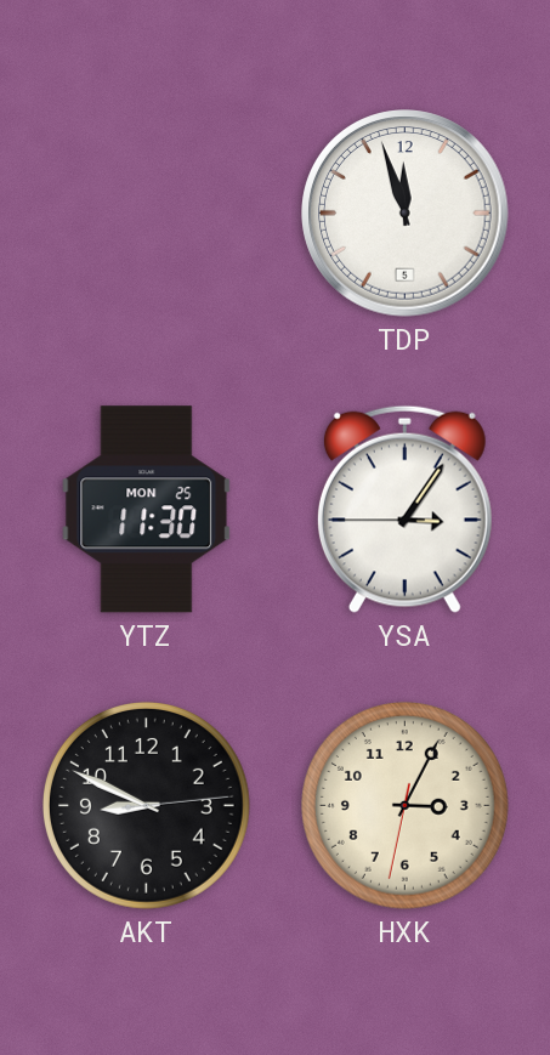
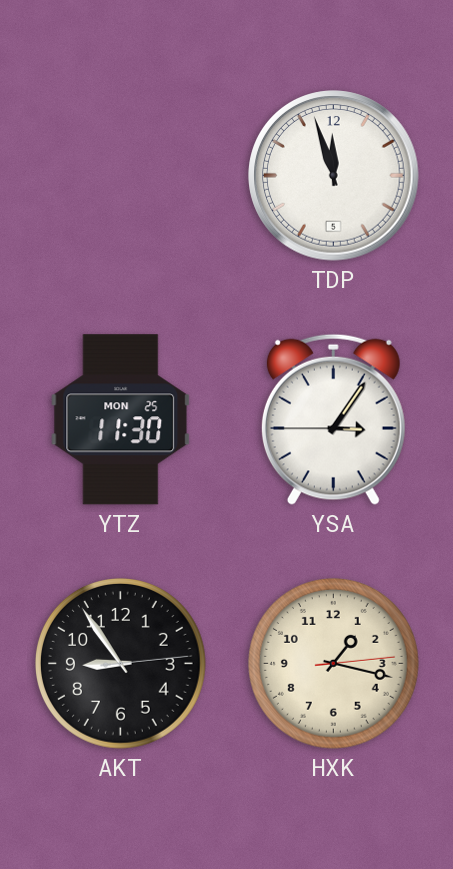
AKT: 8:49 -> 8:54
HXK: 3:04 -> 1:17
